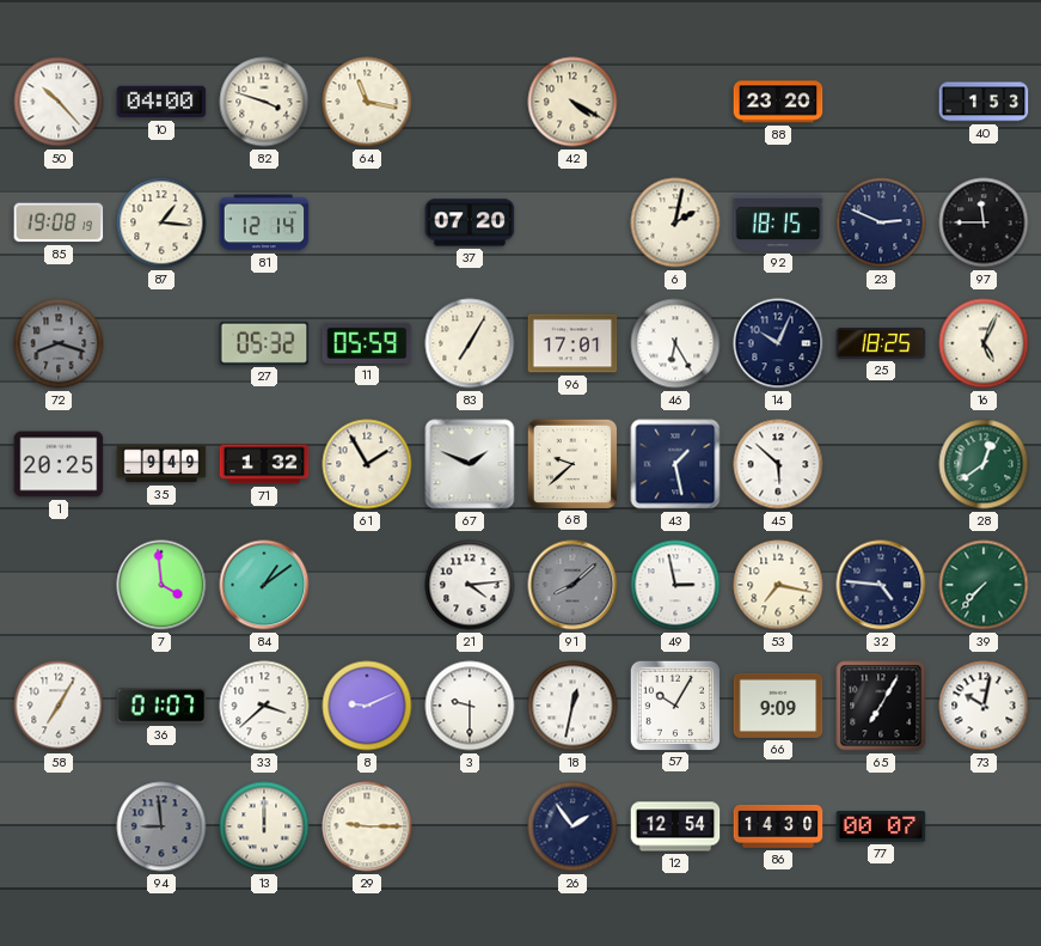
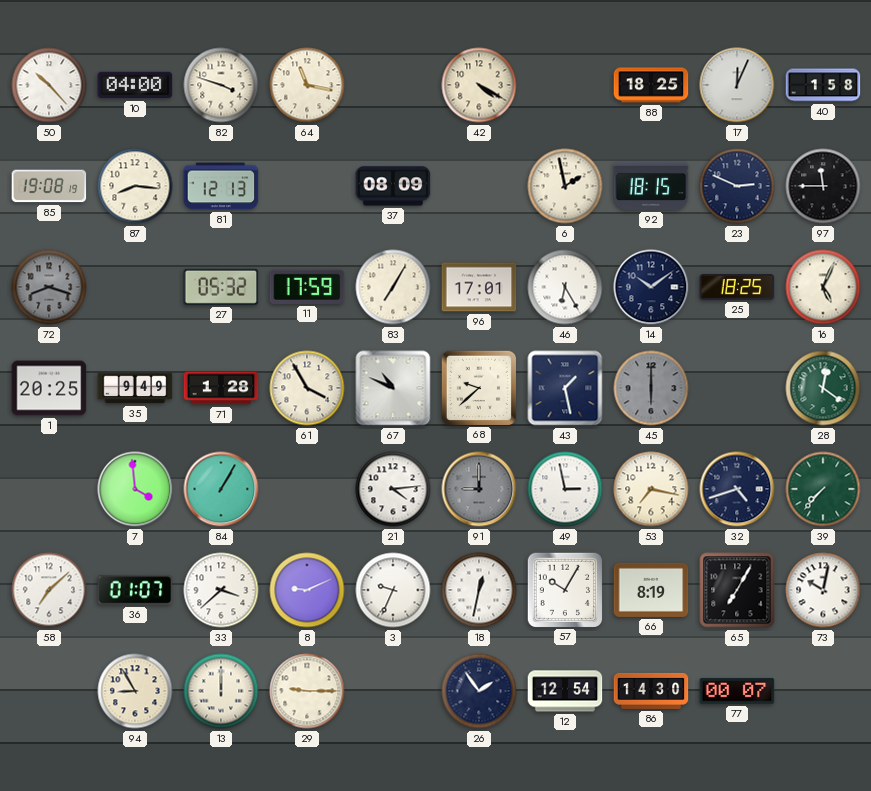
88: 23:20 -> 18:25
17: none -> 12:04
40: 1:53 -> 1:58
87: 1:16 -> 8:16
81: 12:14 -> 12:13
37: 07:20 -> 08:09
6: 2:02 -> 1:58
11: 05:59 -> 17:59
14: 10:04 -> 10:09
71: 1:32 -> 1:28
61: 1:55 -> 3:55
67: 1:49 -> 10:49
45: 5:52 -> 6:00
45 dial: white -> grey
28: 12:39 -> 12:21
84: 1:09 -> 1:05
91: 8:08 -> 9:00
32: 4:46 -> 4:42
58: 7:05 -> 7:08
3: 9:30 -> 9:34
66: 9:09 -> 8:19
94: 8:59 -> 8:55
94 dial: grey -> cream
